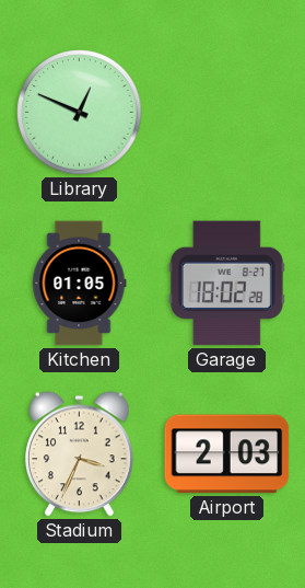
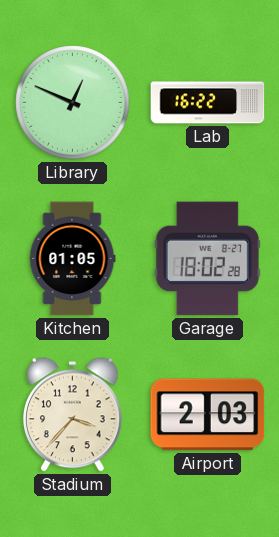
Lab: none -> 16:22
Stadium: 3:34 -> 3:37
